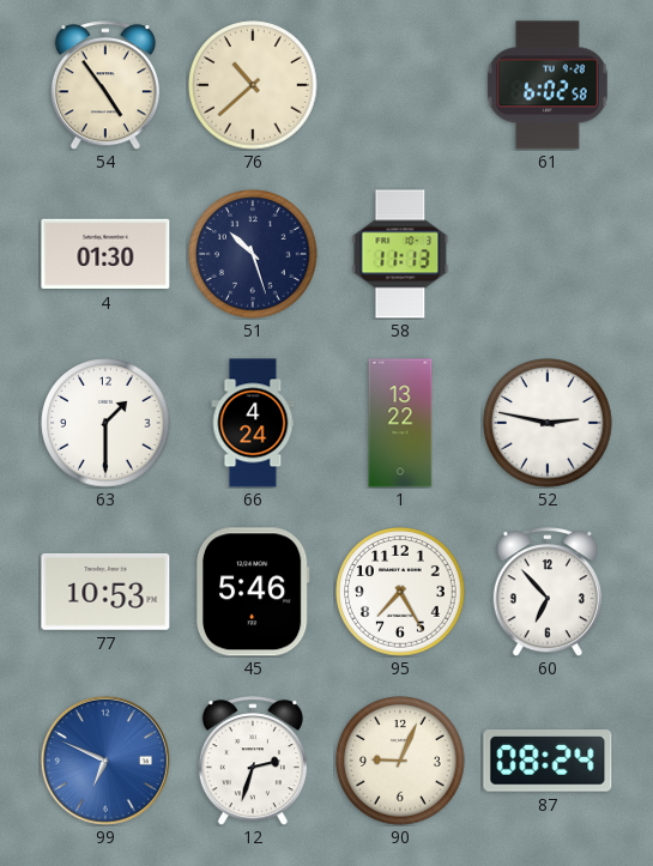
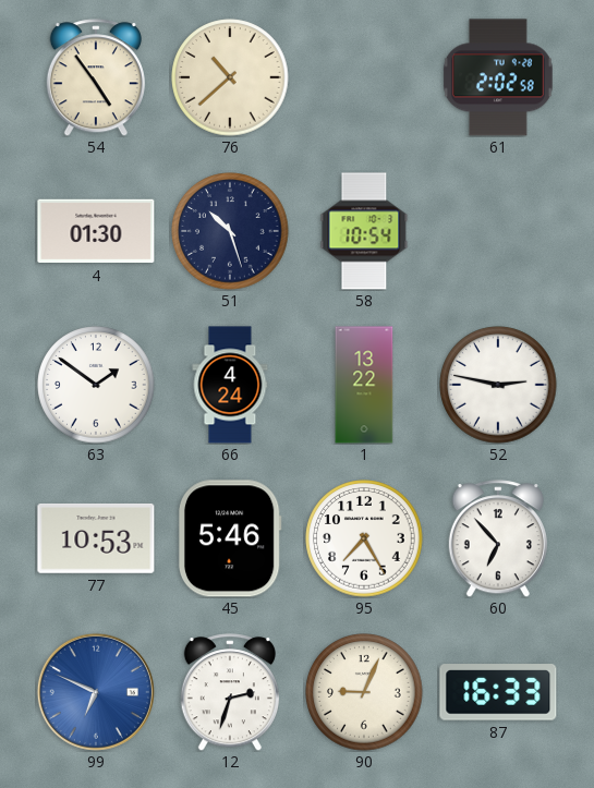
61: 6:02 -> 2:02
58: 11:13 -> 10:54
63: 1:30 -> 1:51
87: 08:24 -> 16:33
